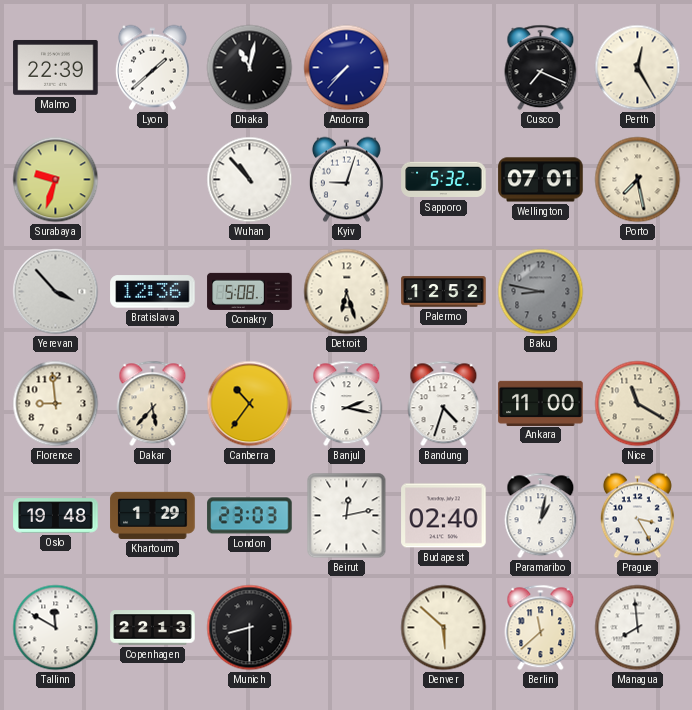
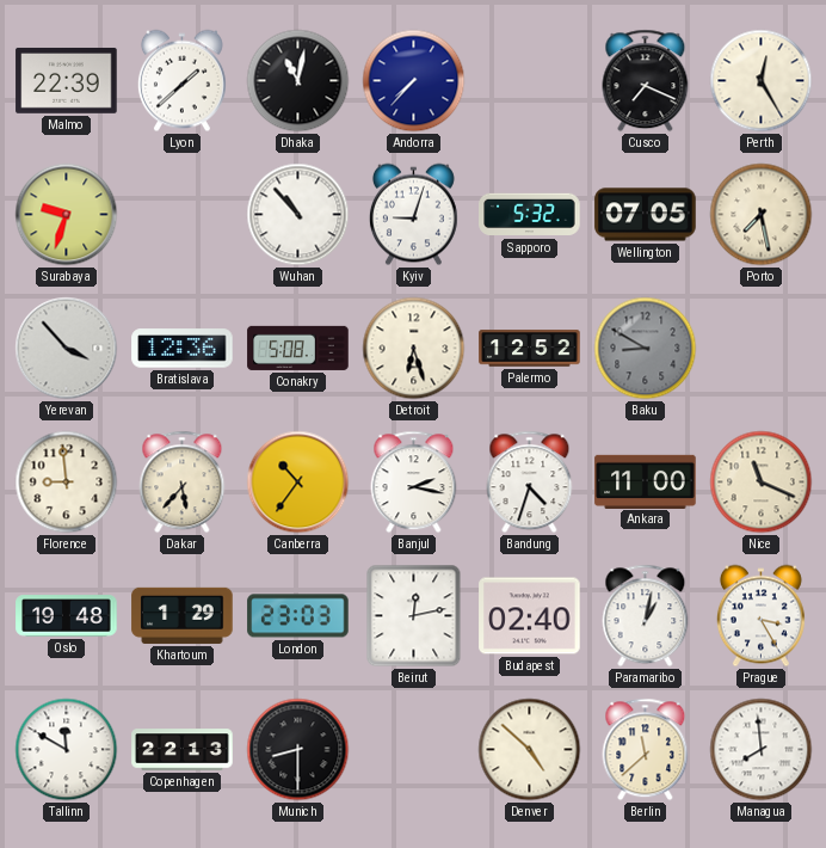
Wellington: 07:01 -> 07:05
Baku: 8:47 -> 8:50
Nice: 11:20 -> 11:19
Denver: 5:52 -> 4:52
